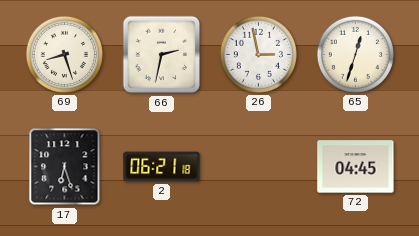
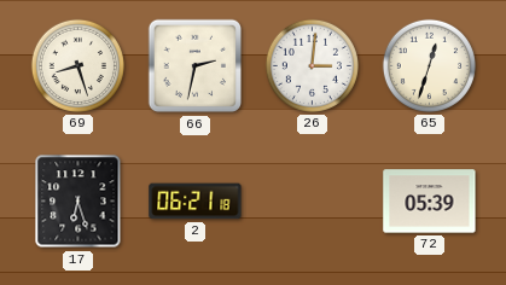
26: 2:58 -> 3:01
72: 04:45 -> 05:39
